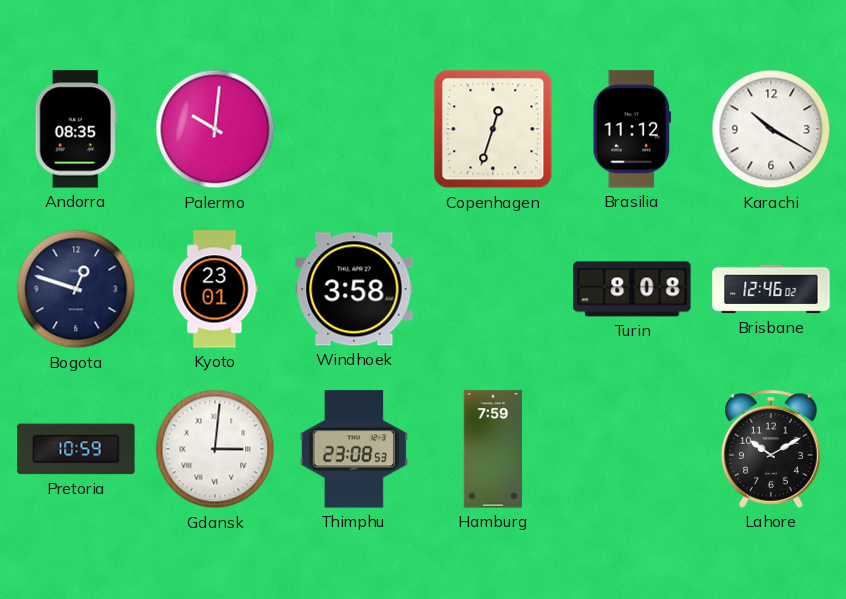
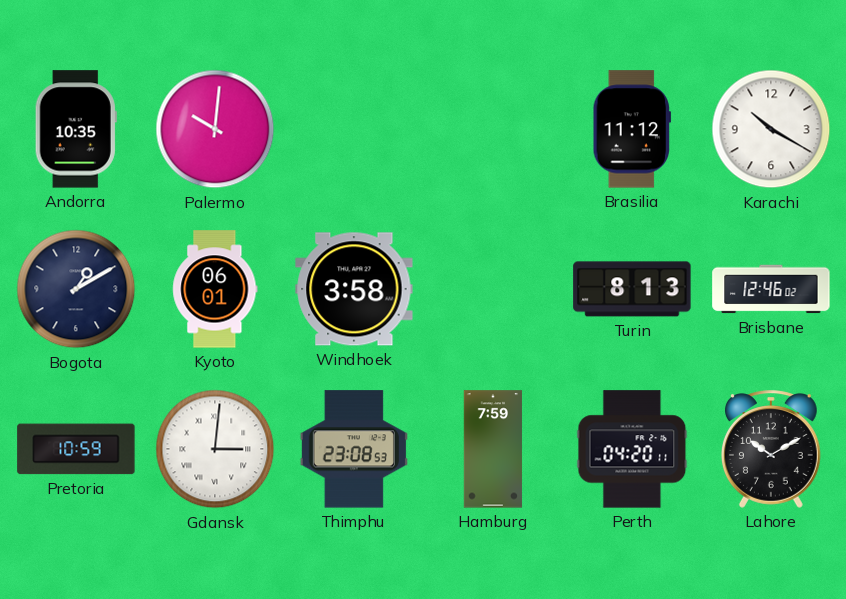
Andorra: 08:35 -> 10:35
Copenhagen: 12:33 -> none
Bogota: 12:48 -> 1:10
Kyoto: 23:01 -> 06:01
Turin: 8:08 -> 8:13
Perth: none -> 04:20
